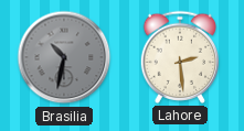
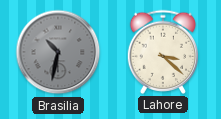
Lahore: 2:29 -> 3:22
